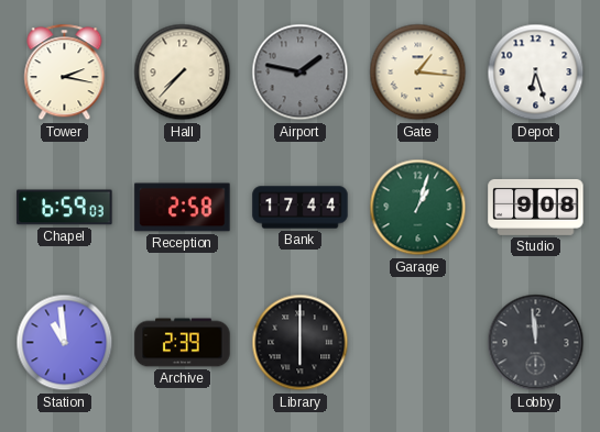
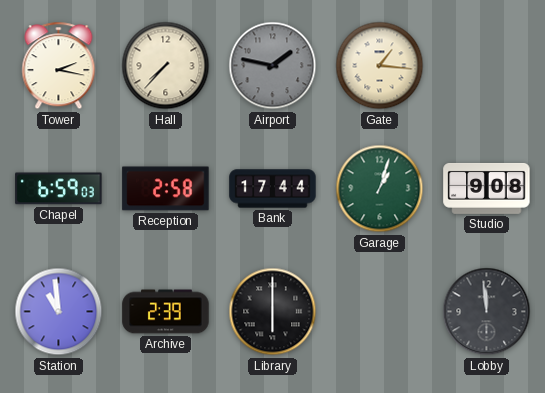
Depot: 6:27 -> none
